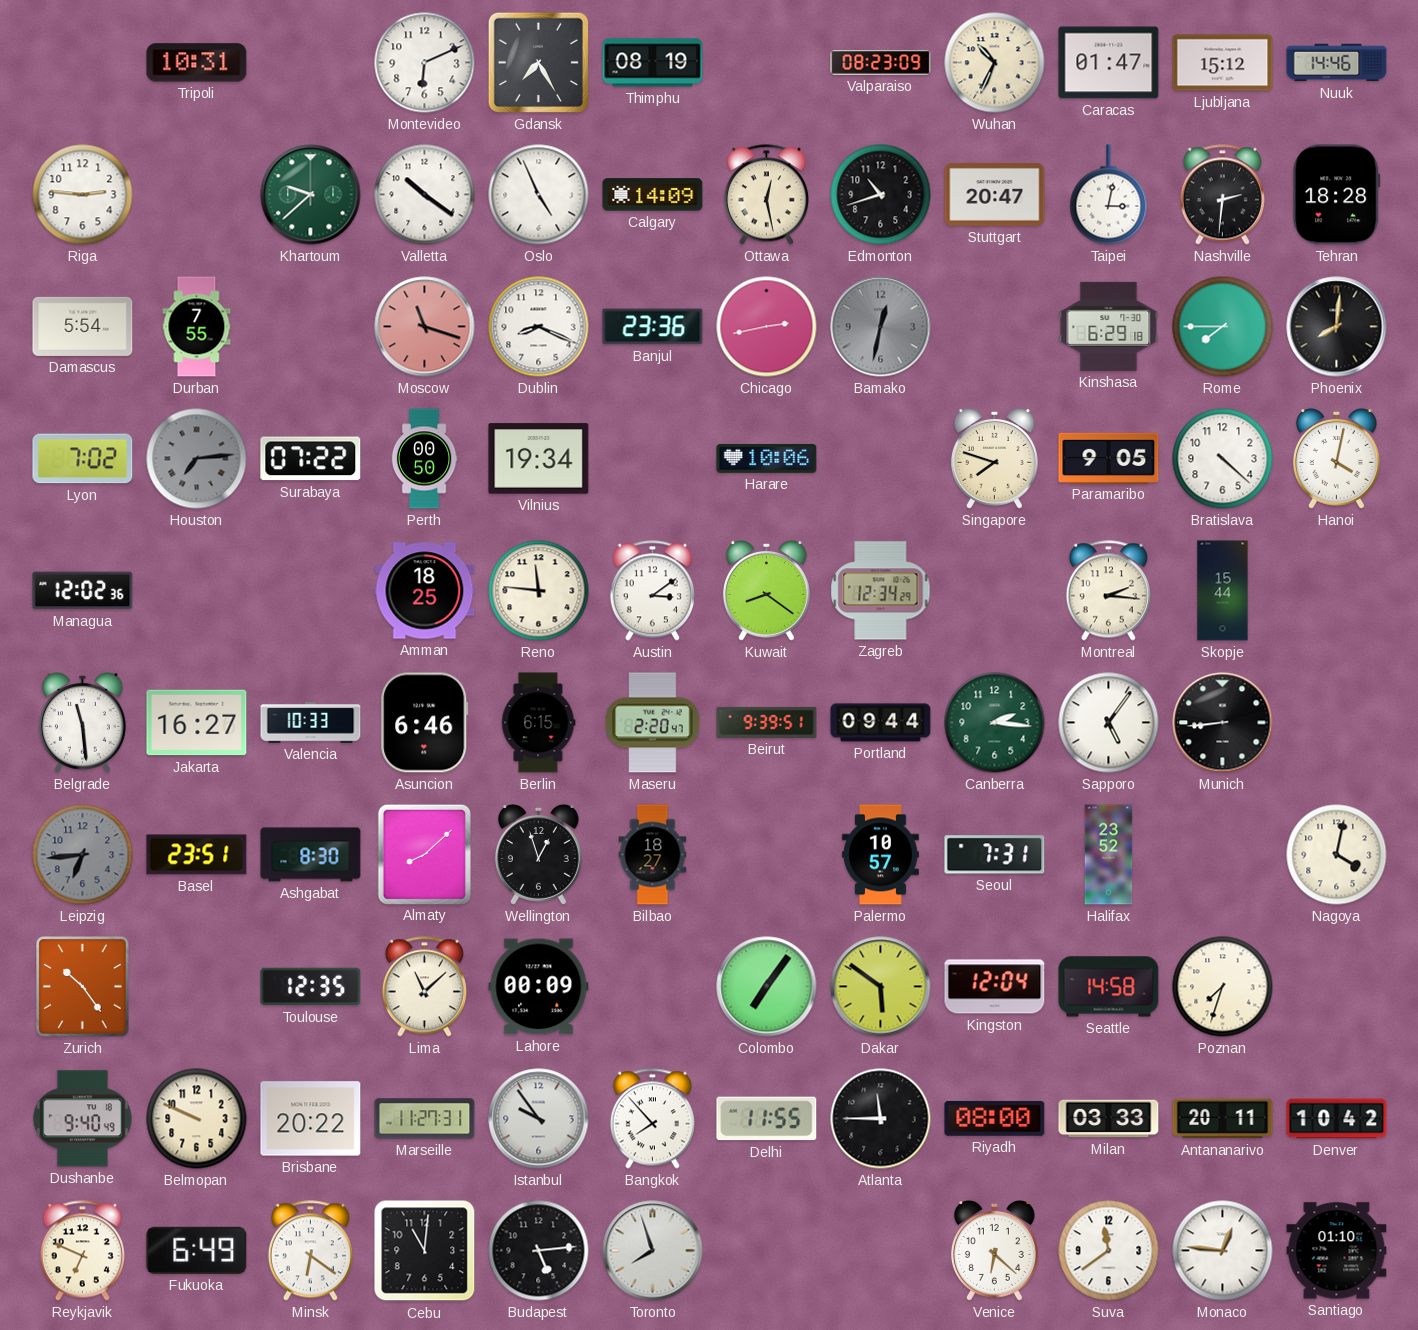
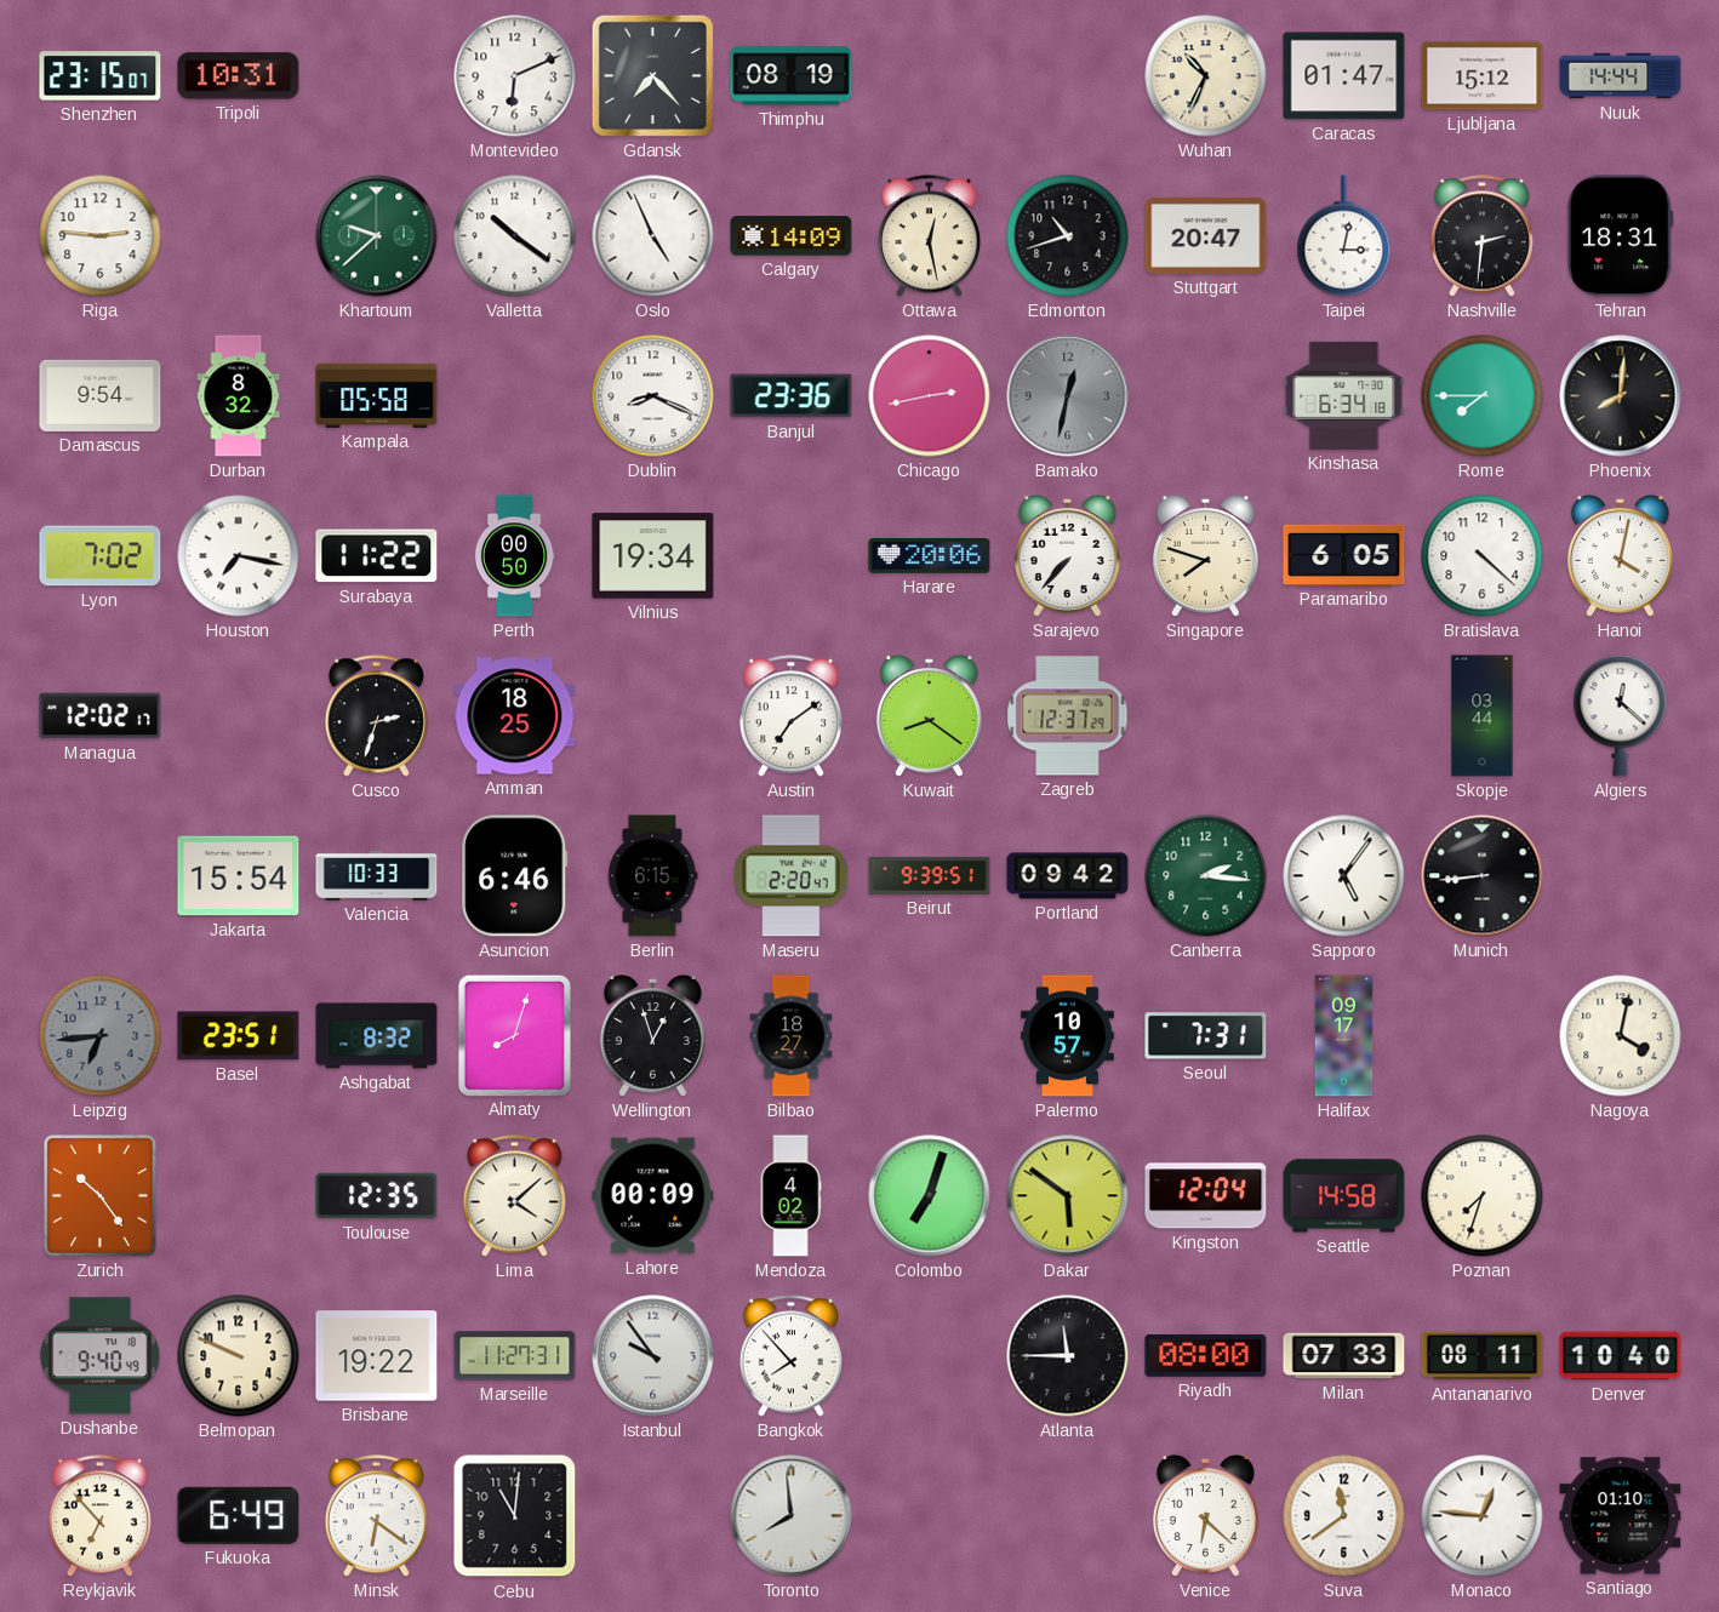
Shenzhen: none -> 23:15
Gdansk: 7:25 -> 7:23
Valparaiso: 08:23 -> none
Nuuk: 14:46 -> 14:44
Tehran: 18:28 -> 18:31
Damascus: 5:54 -> 9:54
Durban: 7:55 -> 8:32
Kampala: none -> 05:58
Moscow: 11:18 -> none
Kinshasa: 6:29 -> 6:34
Houston: 7:14 -> 7:17
Houston dial: grey -> white
Surabaya: 07:22 -> 11:22
Harare: 10:06 -> 20:06
Sarajevo: none -> 7:37
Paramaribo: 9:05 -> 6:05
Managua: 12:02:36 -> 12:02:17
Cusco: none -> 2:33
Reno: 11:46 -> none
Austin: 3:09 -> 7:09
Zagreb: 12:34 -> 12:37
Montreal: 2:16 -> none
Skopje: 15:44 -> 03:44
Algiers: none -> 12:22
Belgrade: 11:29 -> none
Jakarta: 16:27 -> 15:54
Portland: 09:44 -> 09:42
Ashgabat: 8:30 -> 8:32
Almaty: 8:08 -> 8:03
Halifax: 23:52 -> 09:17
Lima: 11:08 -> 4:08
Mendoza: none -> 4:02
Colombo: 7:06 -> 7:03
Brisbane: 20:22 -> 19:22
Delhi: 11:55 -> none
Milan: 03:33 -> 07:33
Antananarivo: 20:11 -> 08:11
Denver: 10:42 -> 10:40
Reykjavik: 6:49 -> 6:53
Budapest: 5:14 -> none
Toronto: 7:57 -> 7:59
